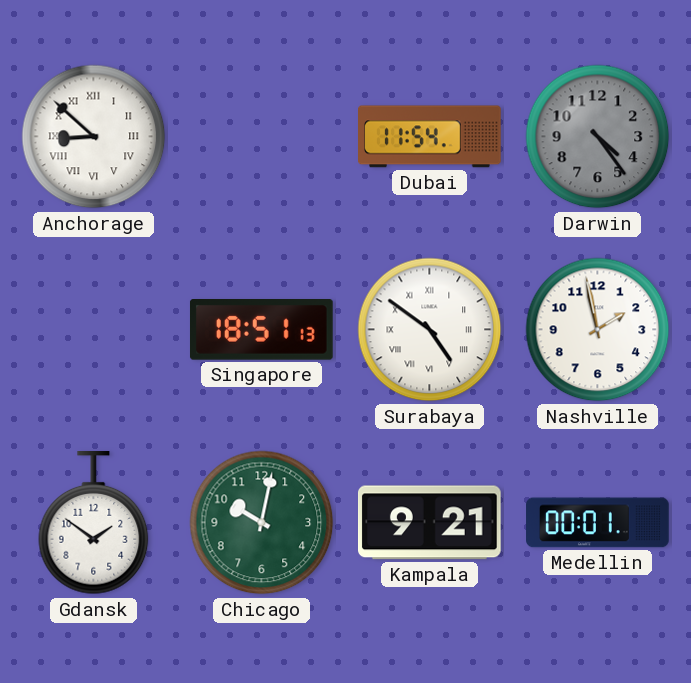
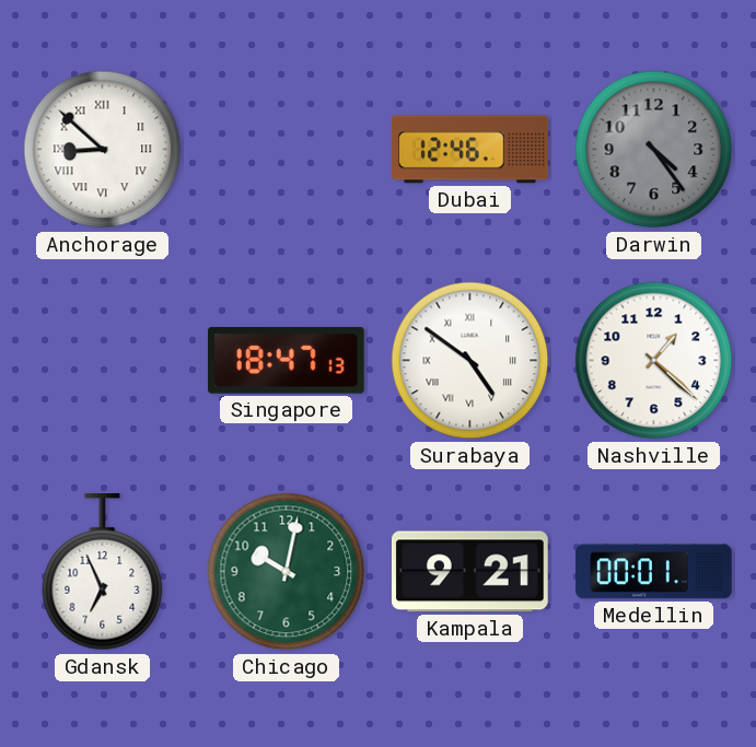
Dubai: 11:54 -> 12:46
Singapore: 18:51 -> 18:47
Nashville: 1:58 -> 1:22
Gdansk: 1:51 -> 6:56
